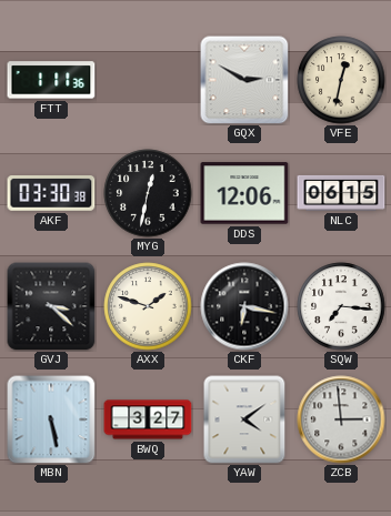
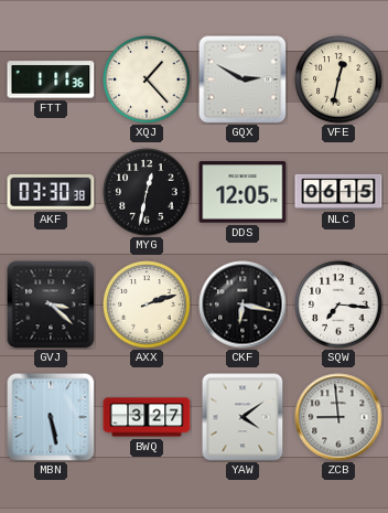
XQJ: none -> 1:23
DDS: 12:06 -> 12:05
AXX: 1:48 -> 2:12
ZCB: 2:59 -> 8:59
